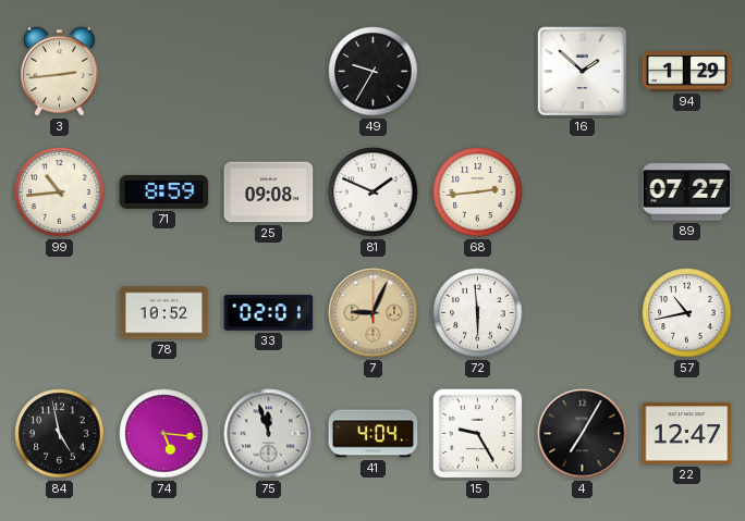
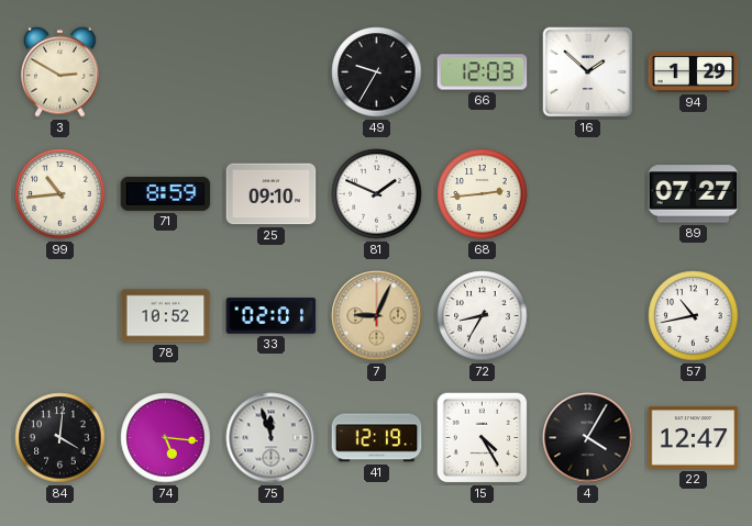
3: 2:44 -> 2:50
66: none -> 12:03
25: 09:08 -> 09:10
72: 5:59 -> 8:35
84: 4:58 -> 4:01
41: 4:04 -> 12:19
15: 9:25 -> 4:25
4: 7:05 -> 4:05
